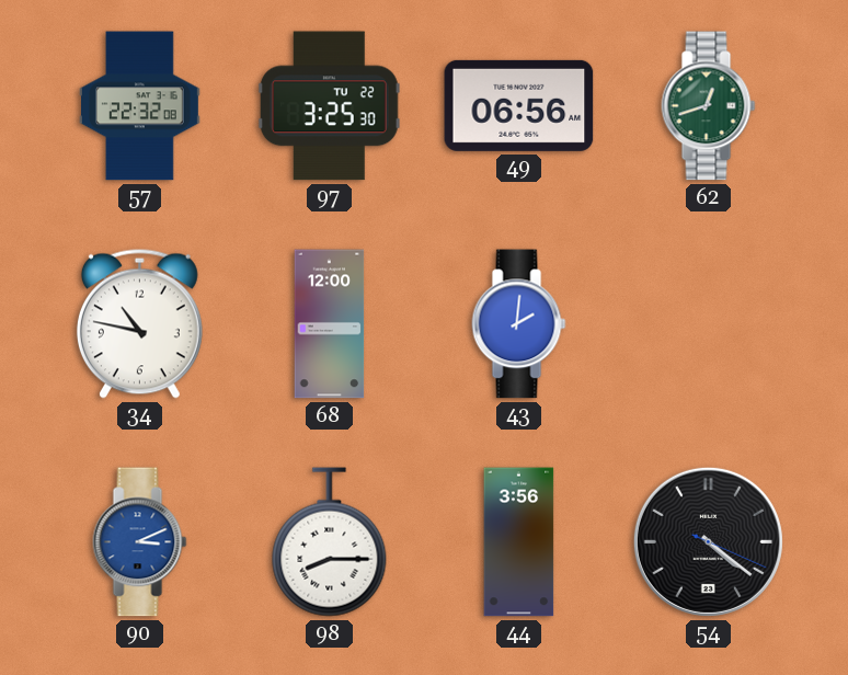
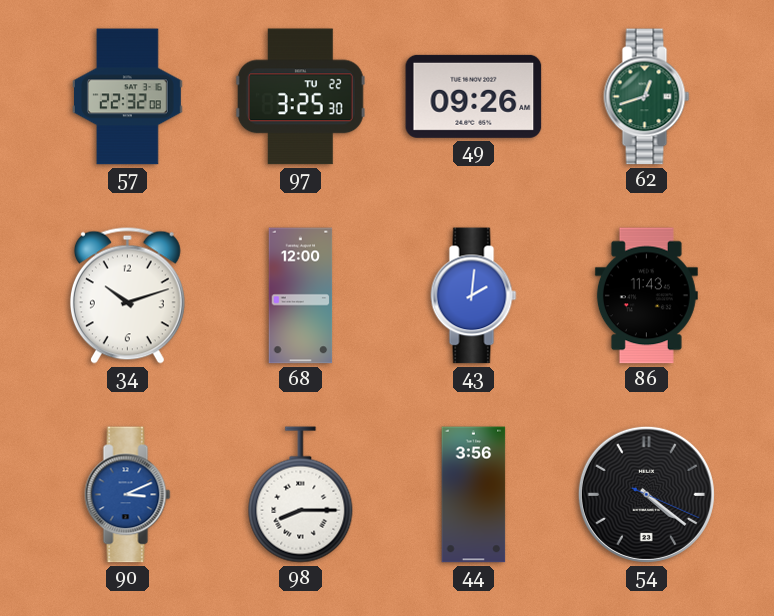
49: 06:56 -> 09:26
34: 10:47 -> 10:12
86: none -> 11:43
